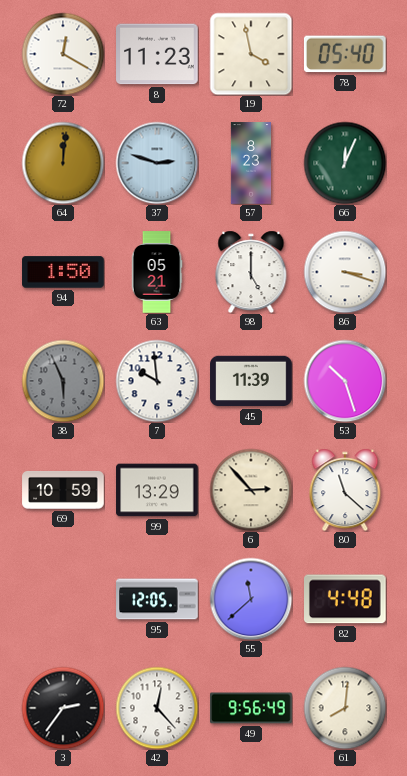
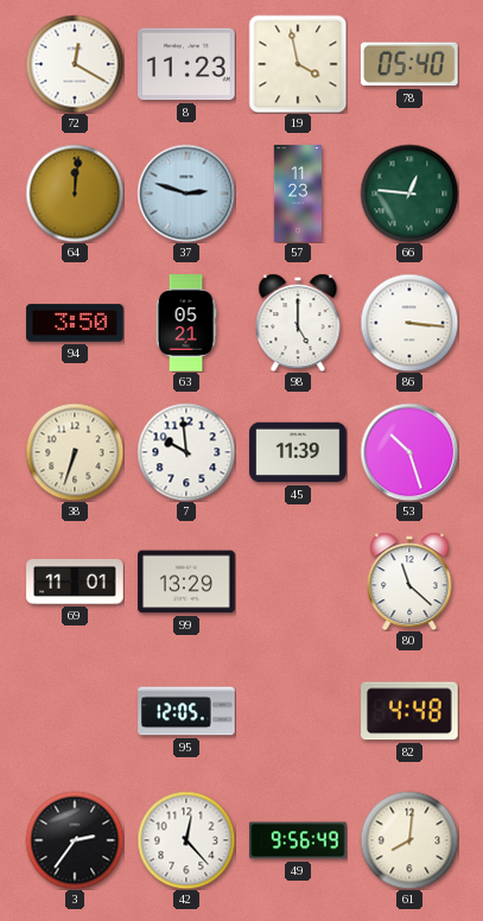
57: 8:23 -> 11:23
66: 12:04 -> 12:46
94: 1:50 -> 3:50
86: 3:18 -> 3:16
38: 5:56 -> 6:33
38 dial: grey -> cream
69: 10:59 -> 11:01
6: 2:53 -> none
55: 11:38 -> none
